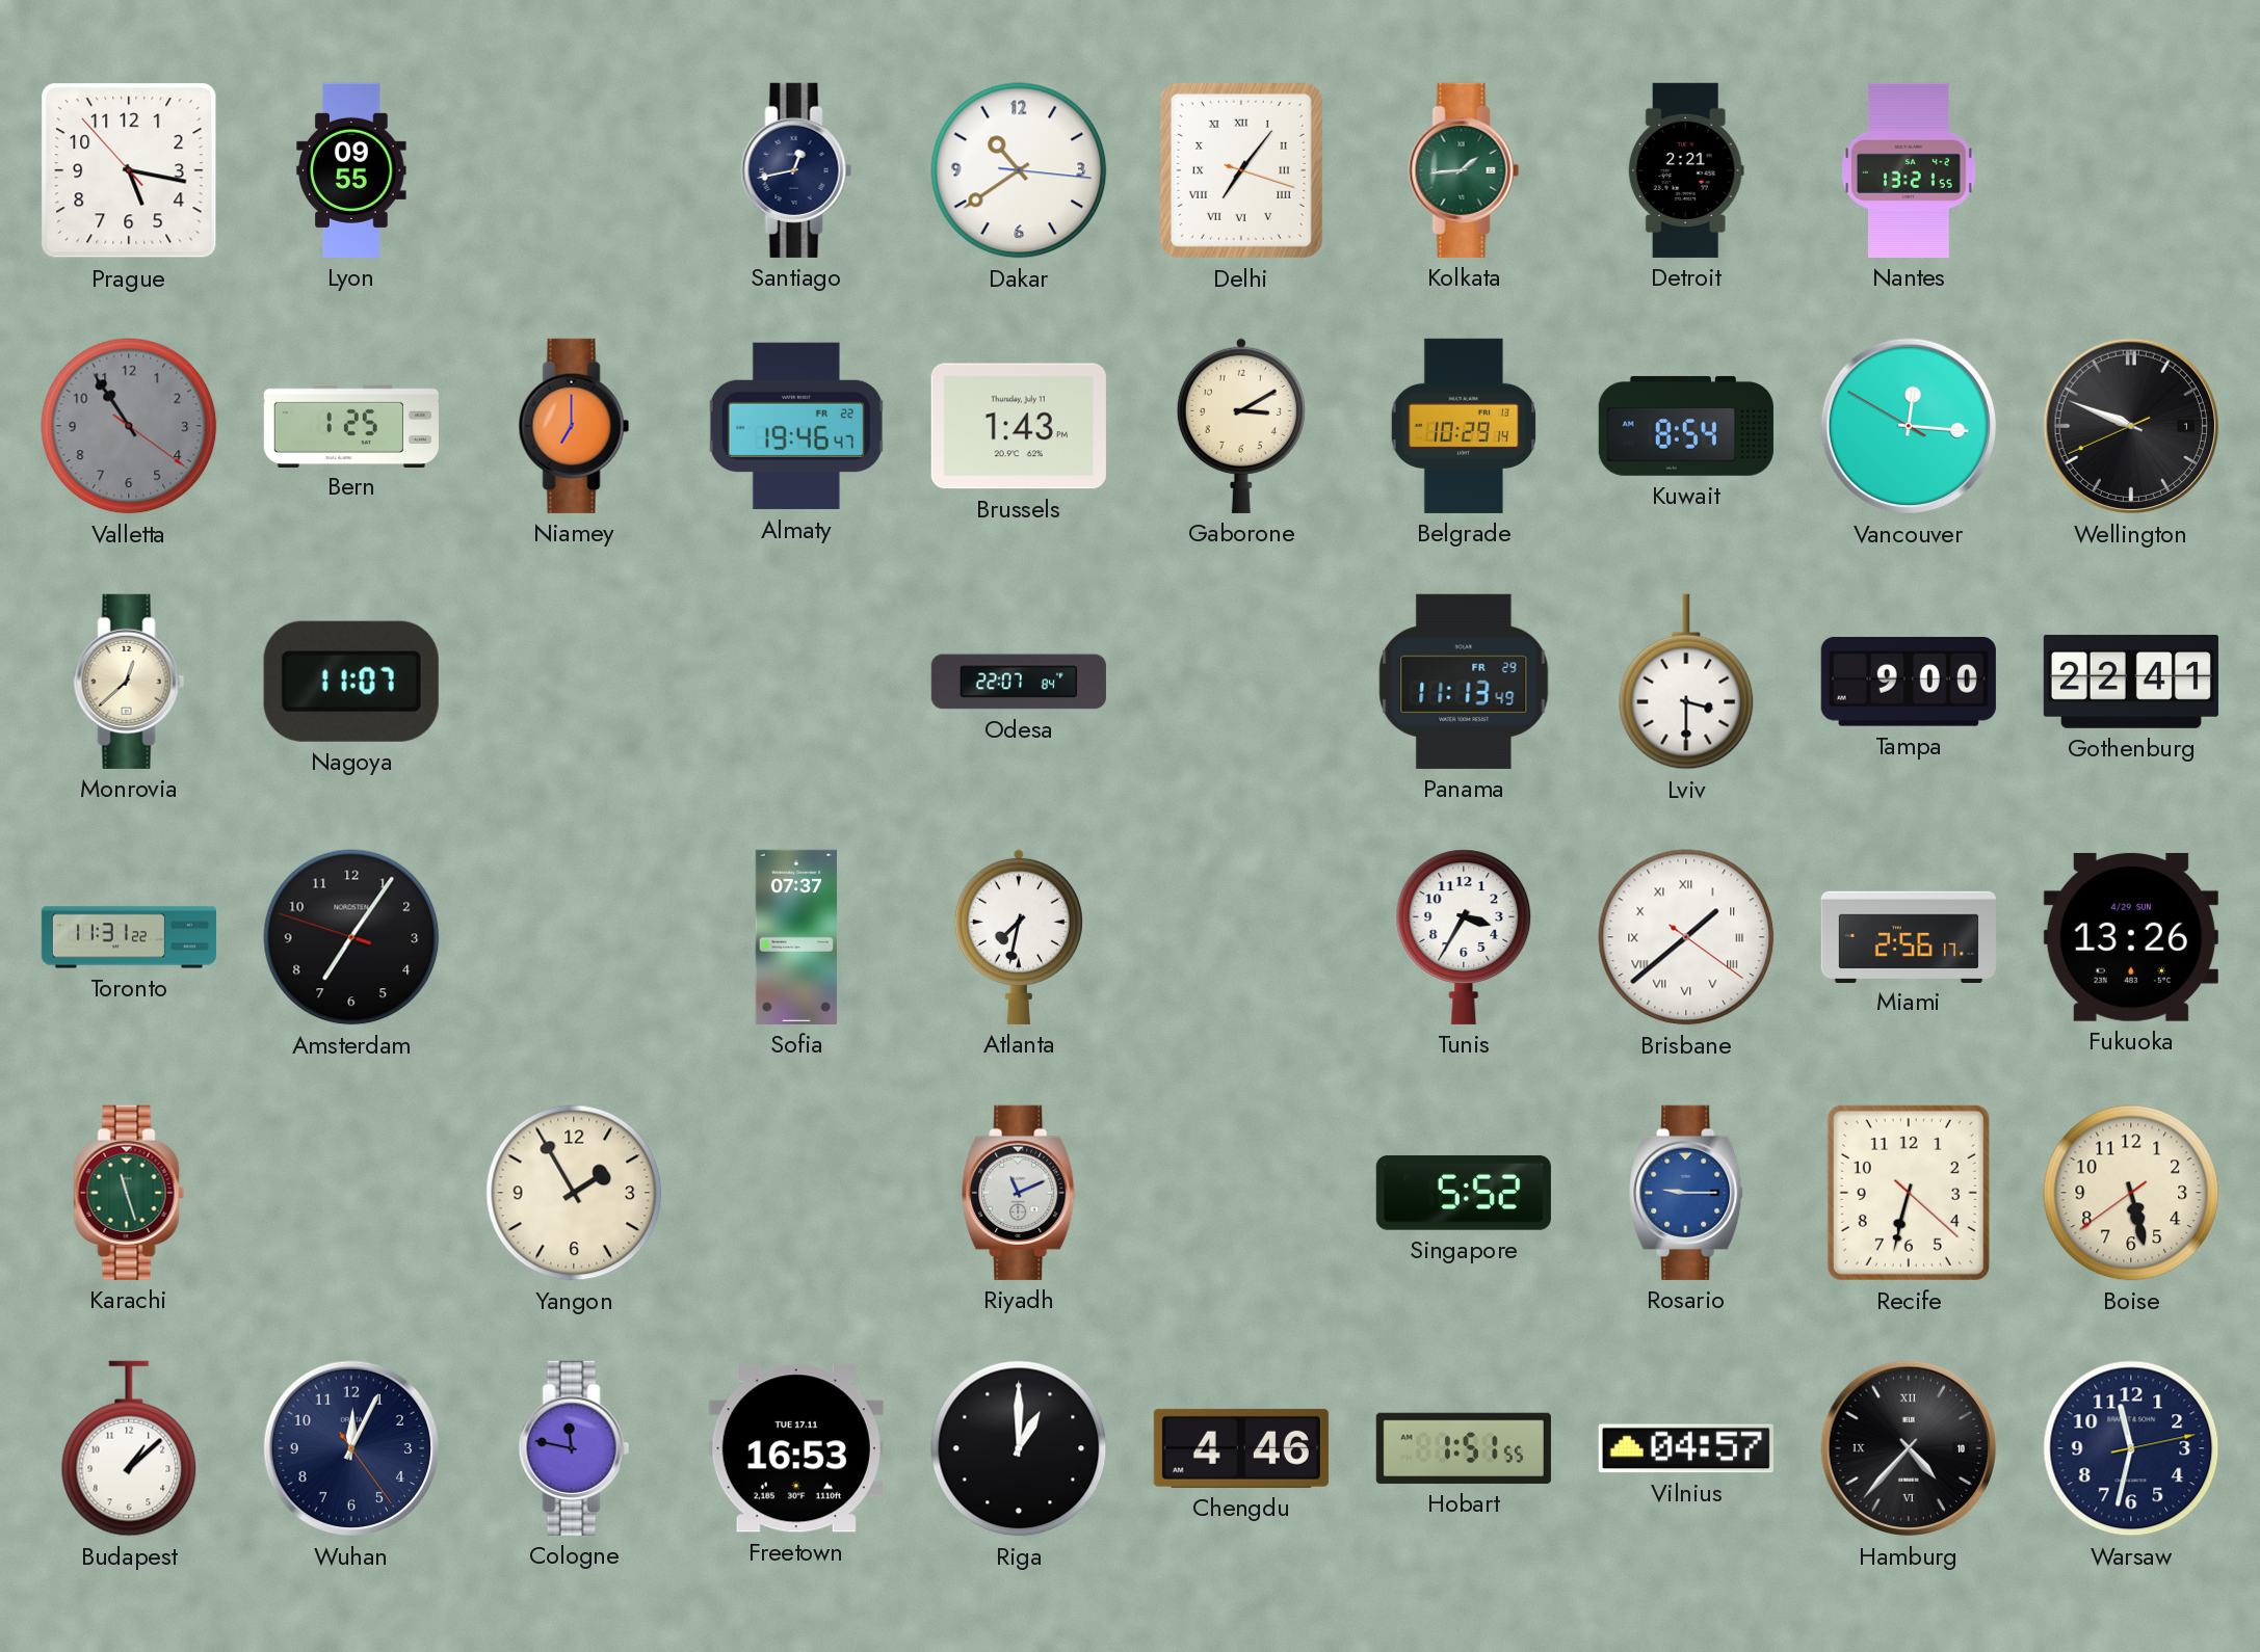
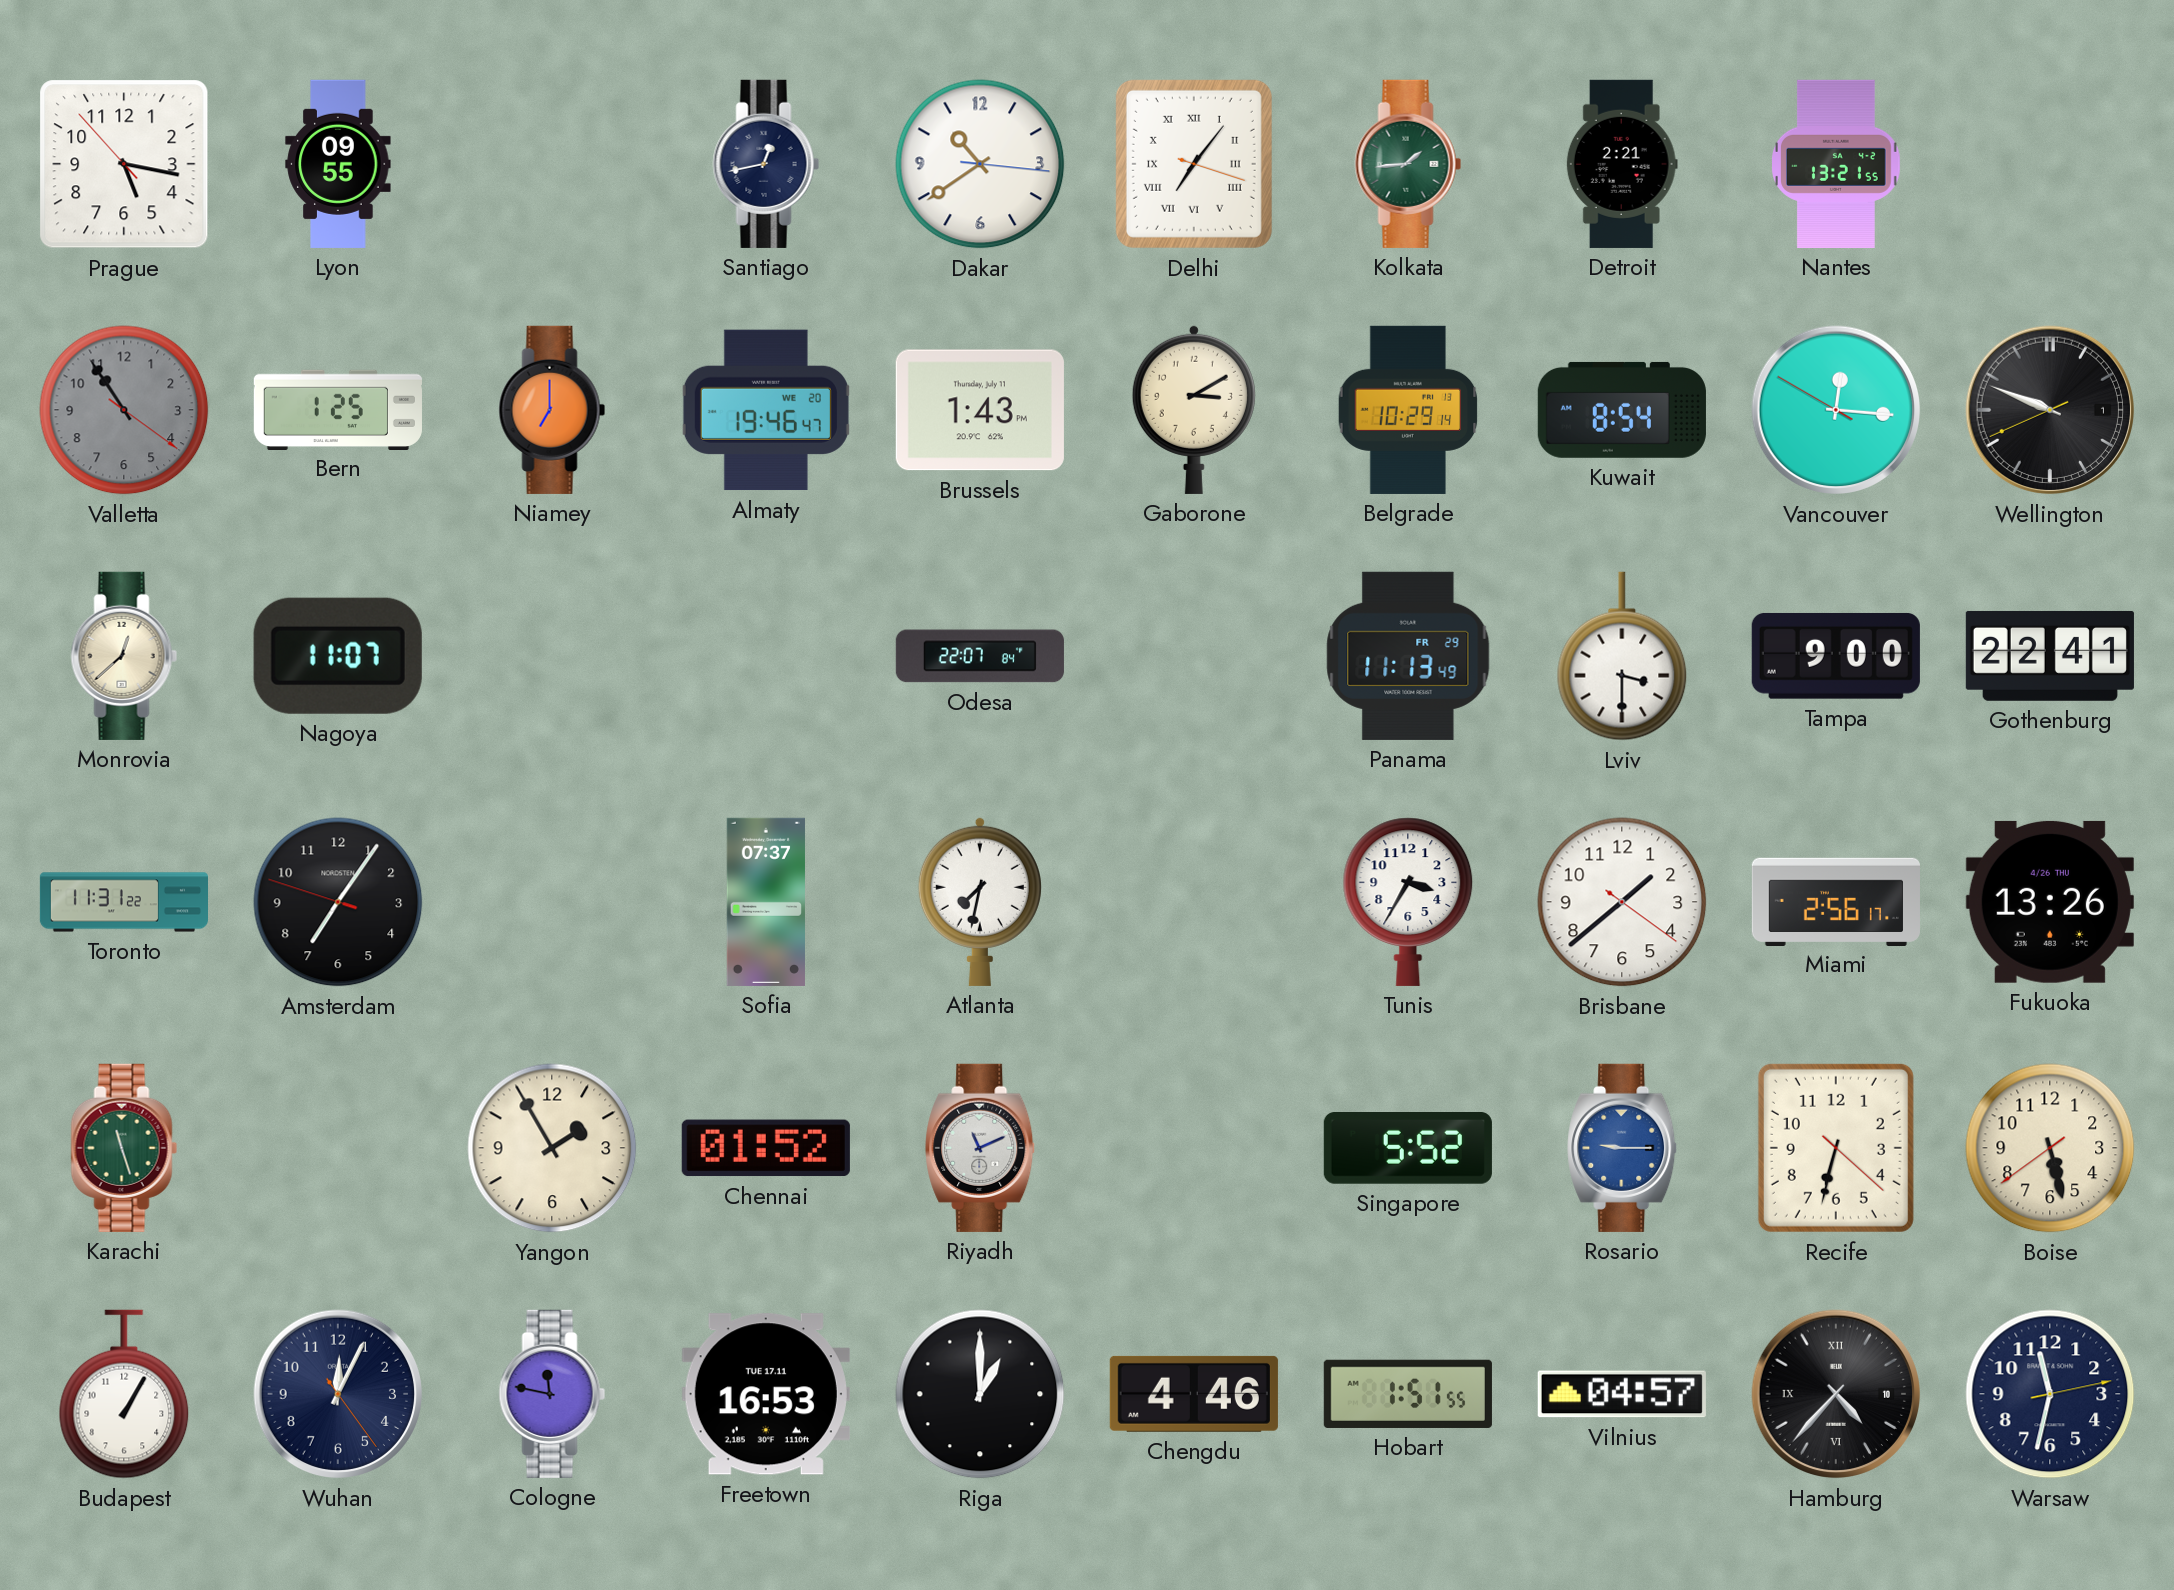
Almaty date: FR 22 -> WE 20
Brisbane numerals: Roman -> Arabic
Fukuoka date: 4/29 SUN -> 4/26 THU
Chennai: none -> 01:52
Budapest: 1:08 -> 1:05
